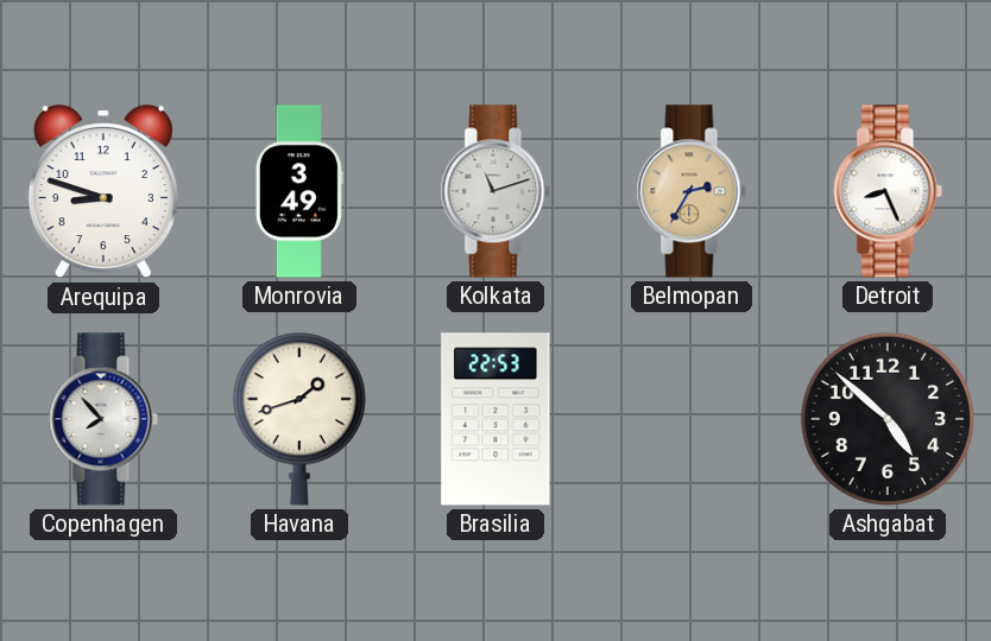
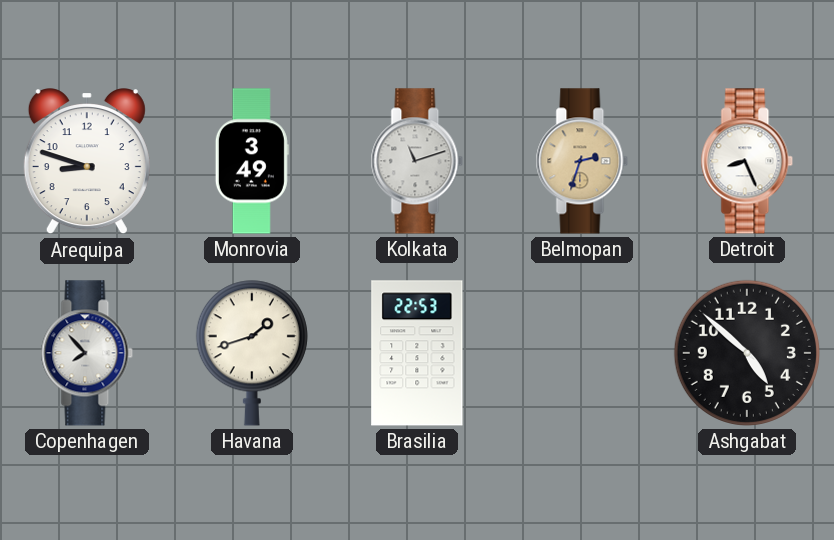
Belmopan: 2:35 -> 2:33
